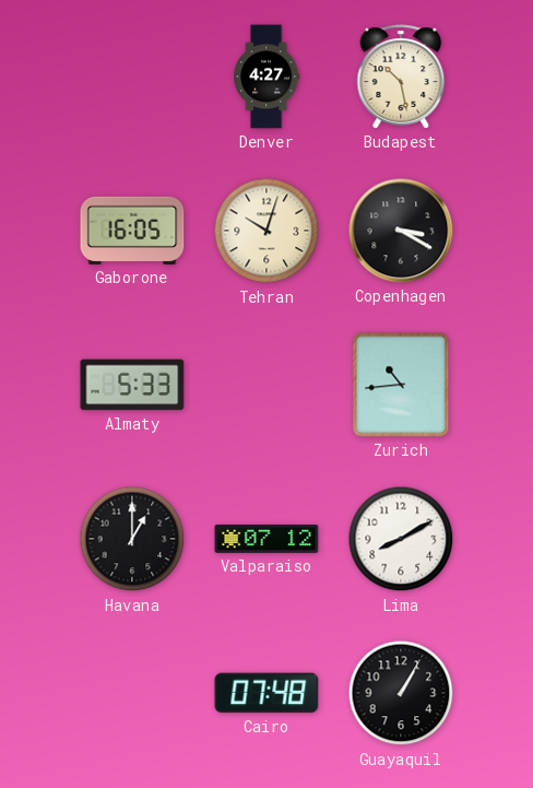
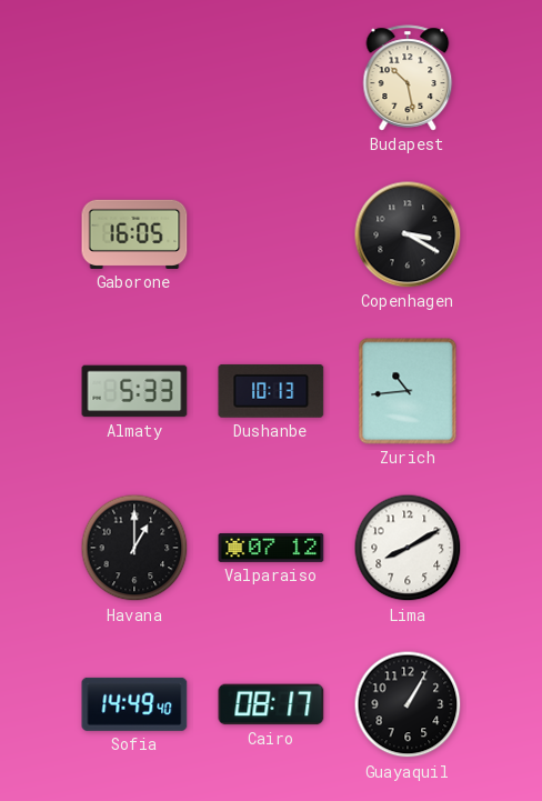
Denver: 4:27 -> none
Tehran: 10:03 -> none
Dushanbe: none -> 10:13
Sofia: none -> 14:49
Cairo: 07:48 -> 08:17
